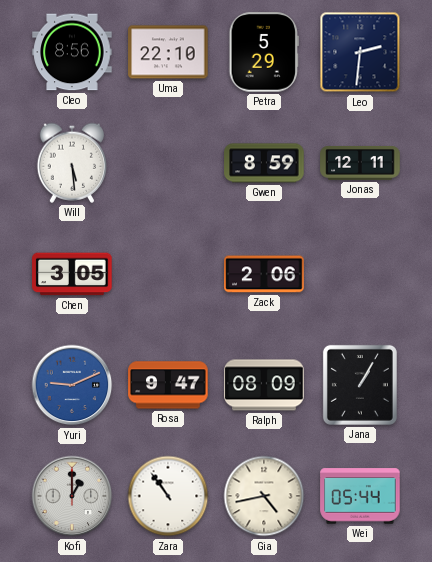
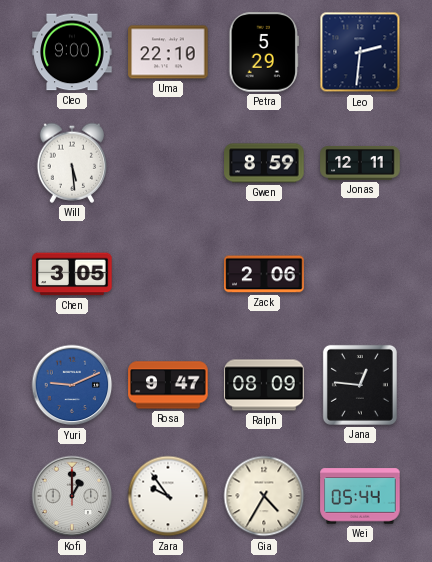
Cleo: 8:56 -> 9:00
Jana: 1:05 -> 12:46
Zara: 10:54 -> 9:54
Gia: 4:43 -> 4:35
